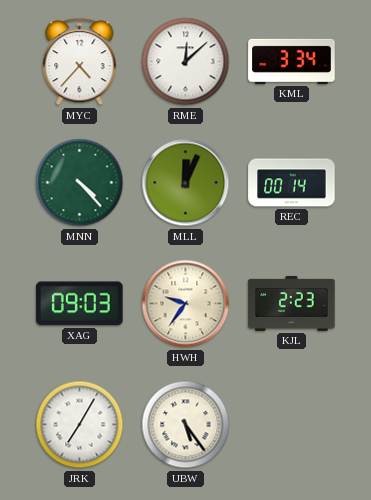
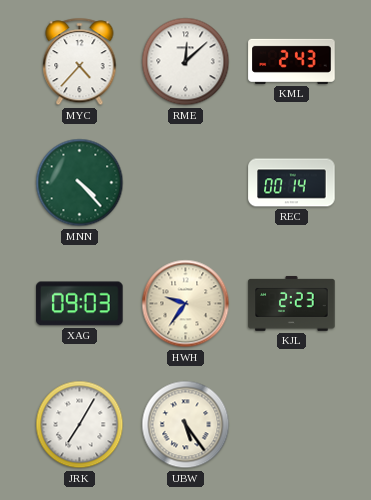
KML: 3:34 -> 2:43
MLL: 12:04 -> none
